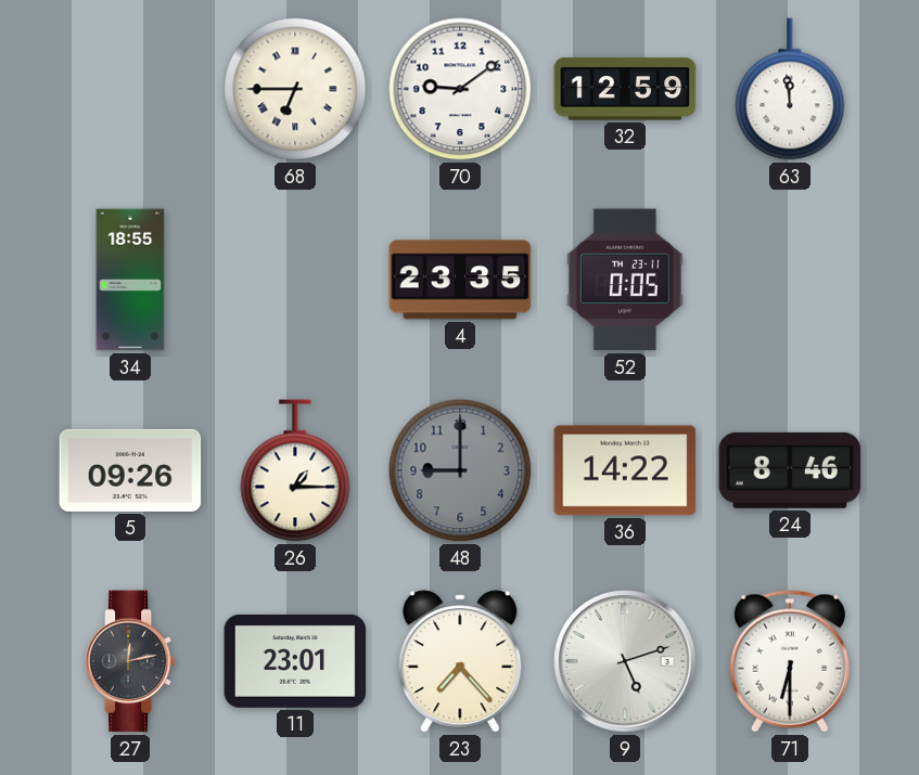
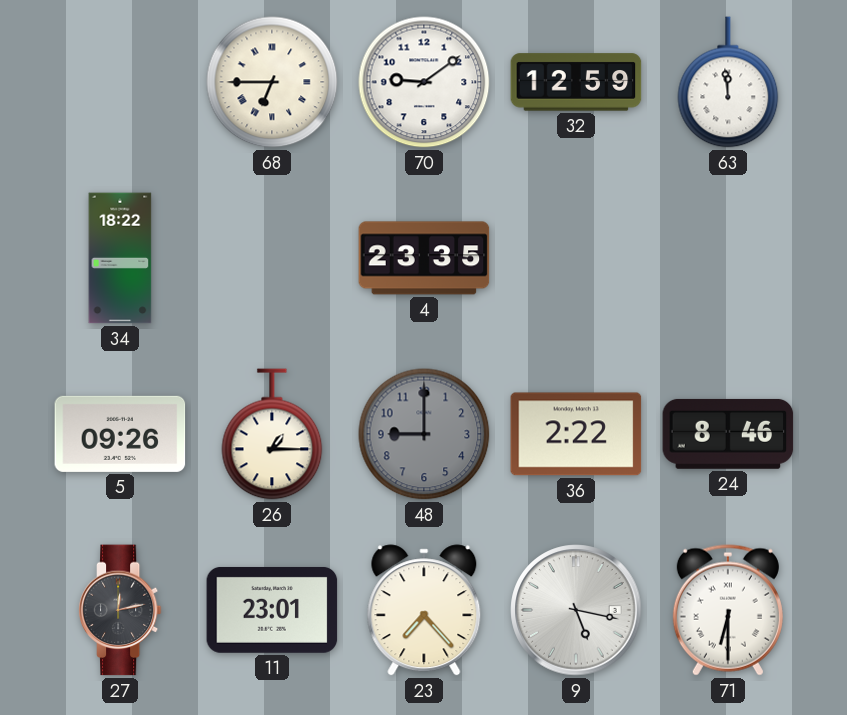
34: 18:55 -> 18:22
52: 0:05 -> none
36: 14:22 -> 2:22
9: 5:12 -> 5:17
